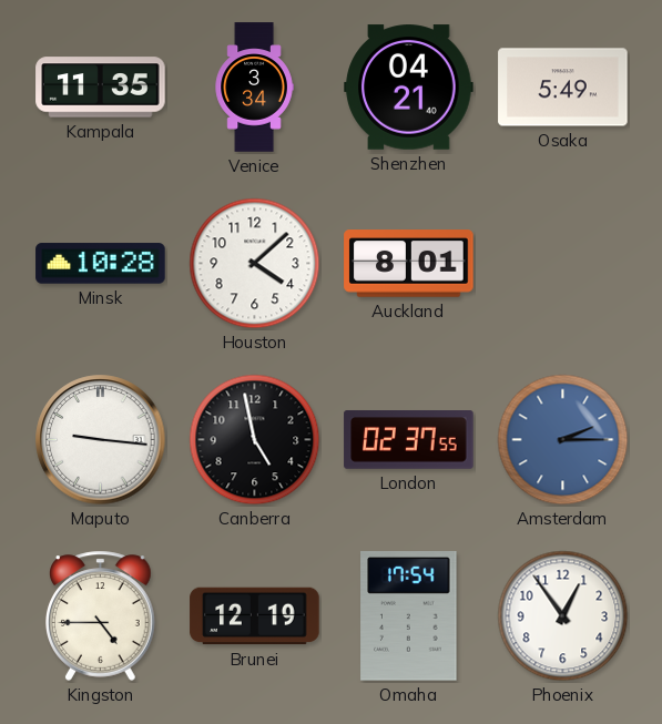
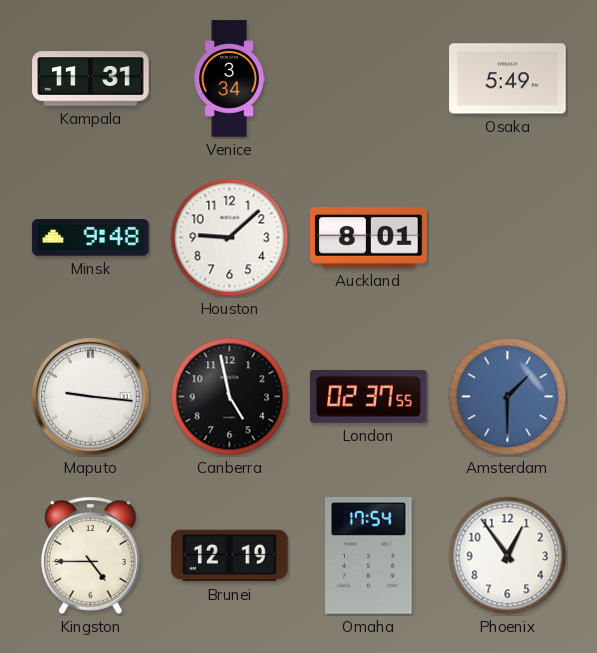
Kampala: 11:35 -> 11:31
Shenzhen: 04:21 -> none
Minsk: 10:28 -> 9:48
Houston: 4:08 -> 9:08
Amsterdam: 2:15 -> 1:30
